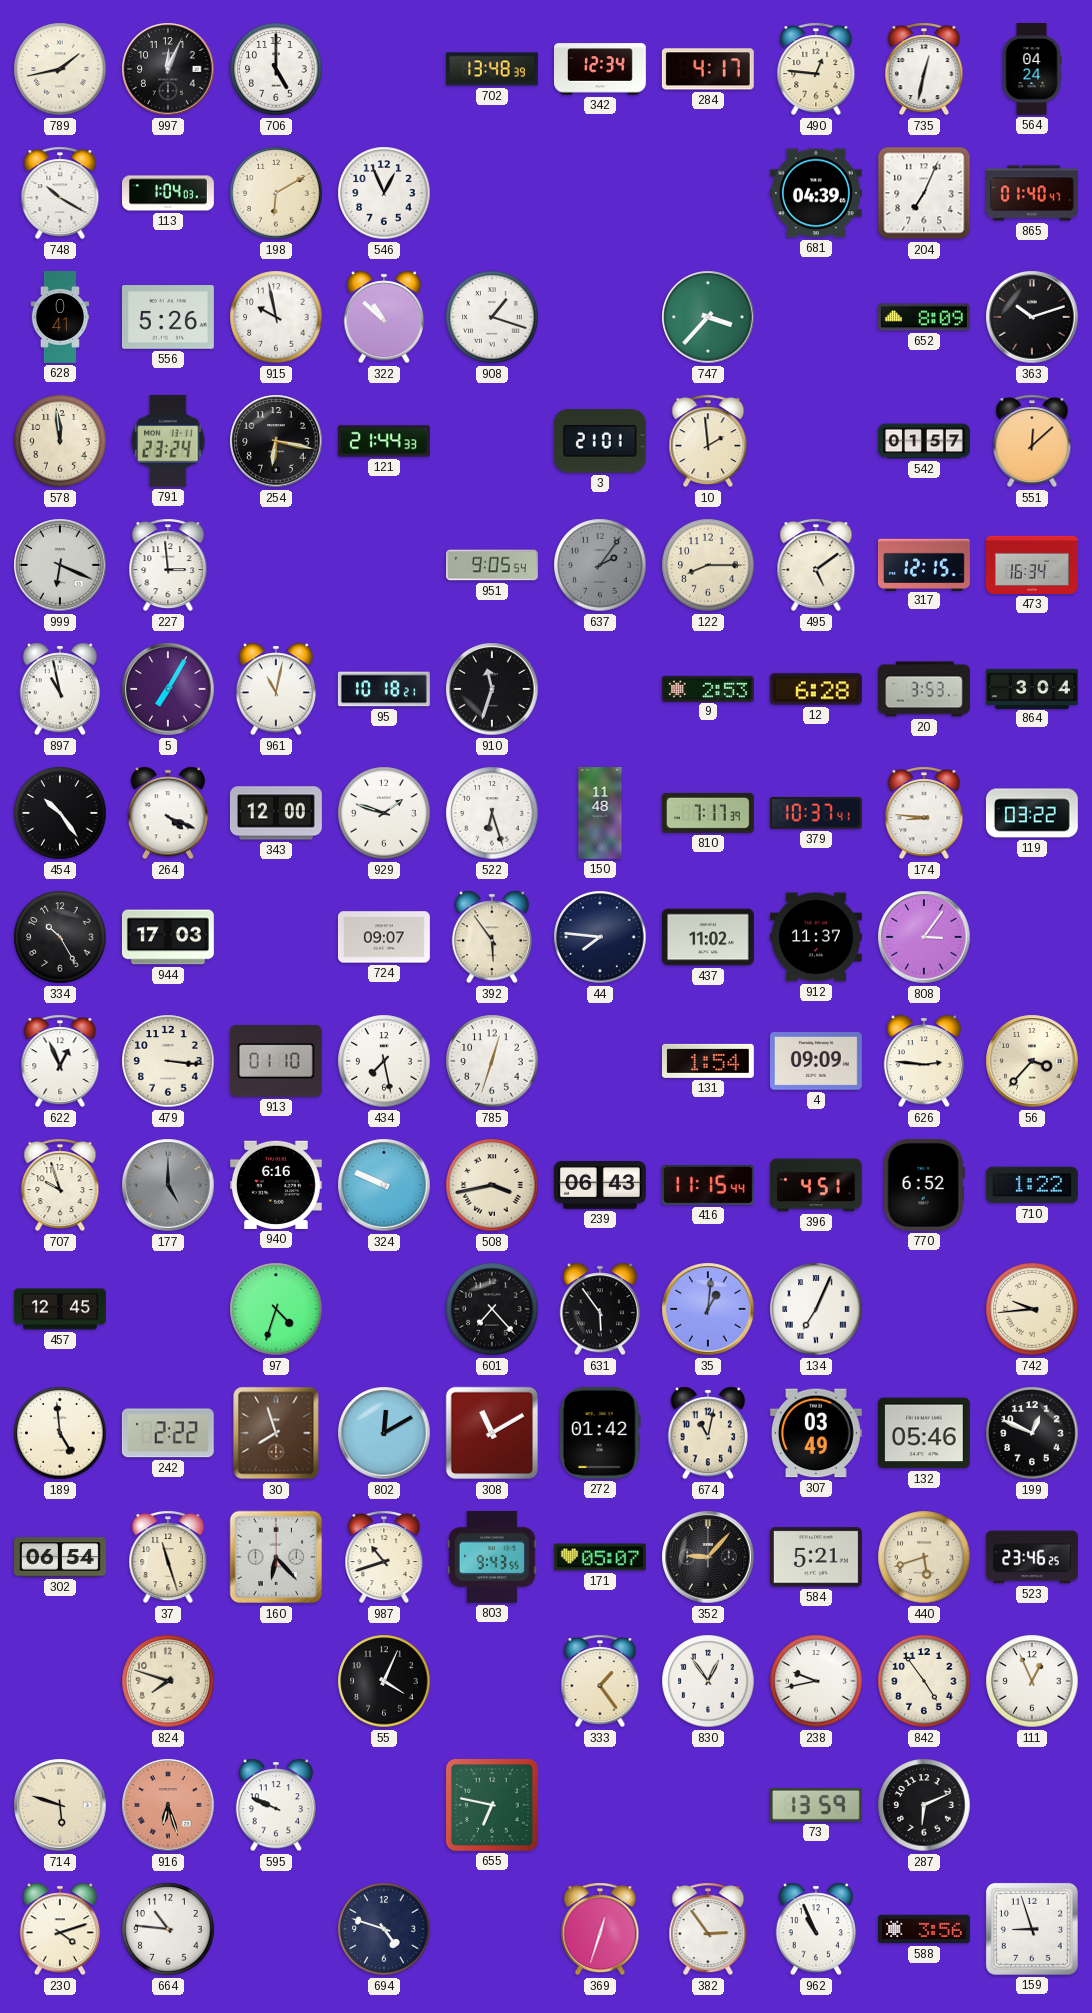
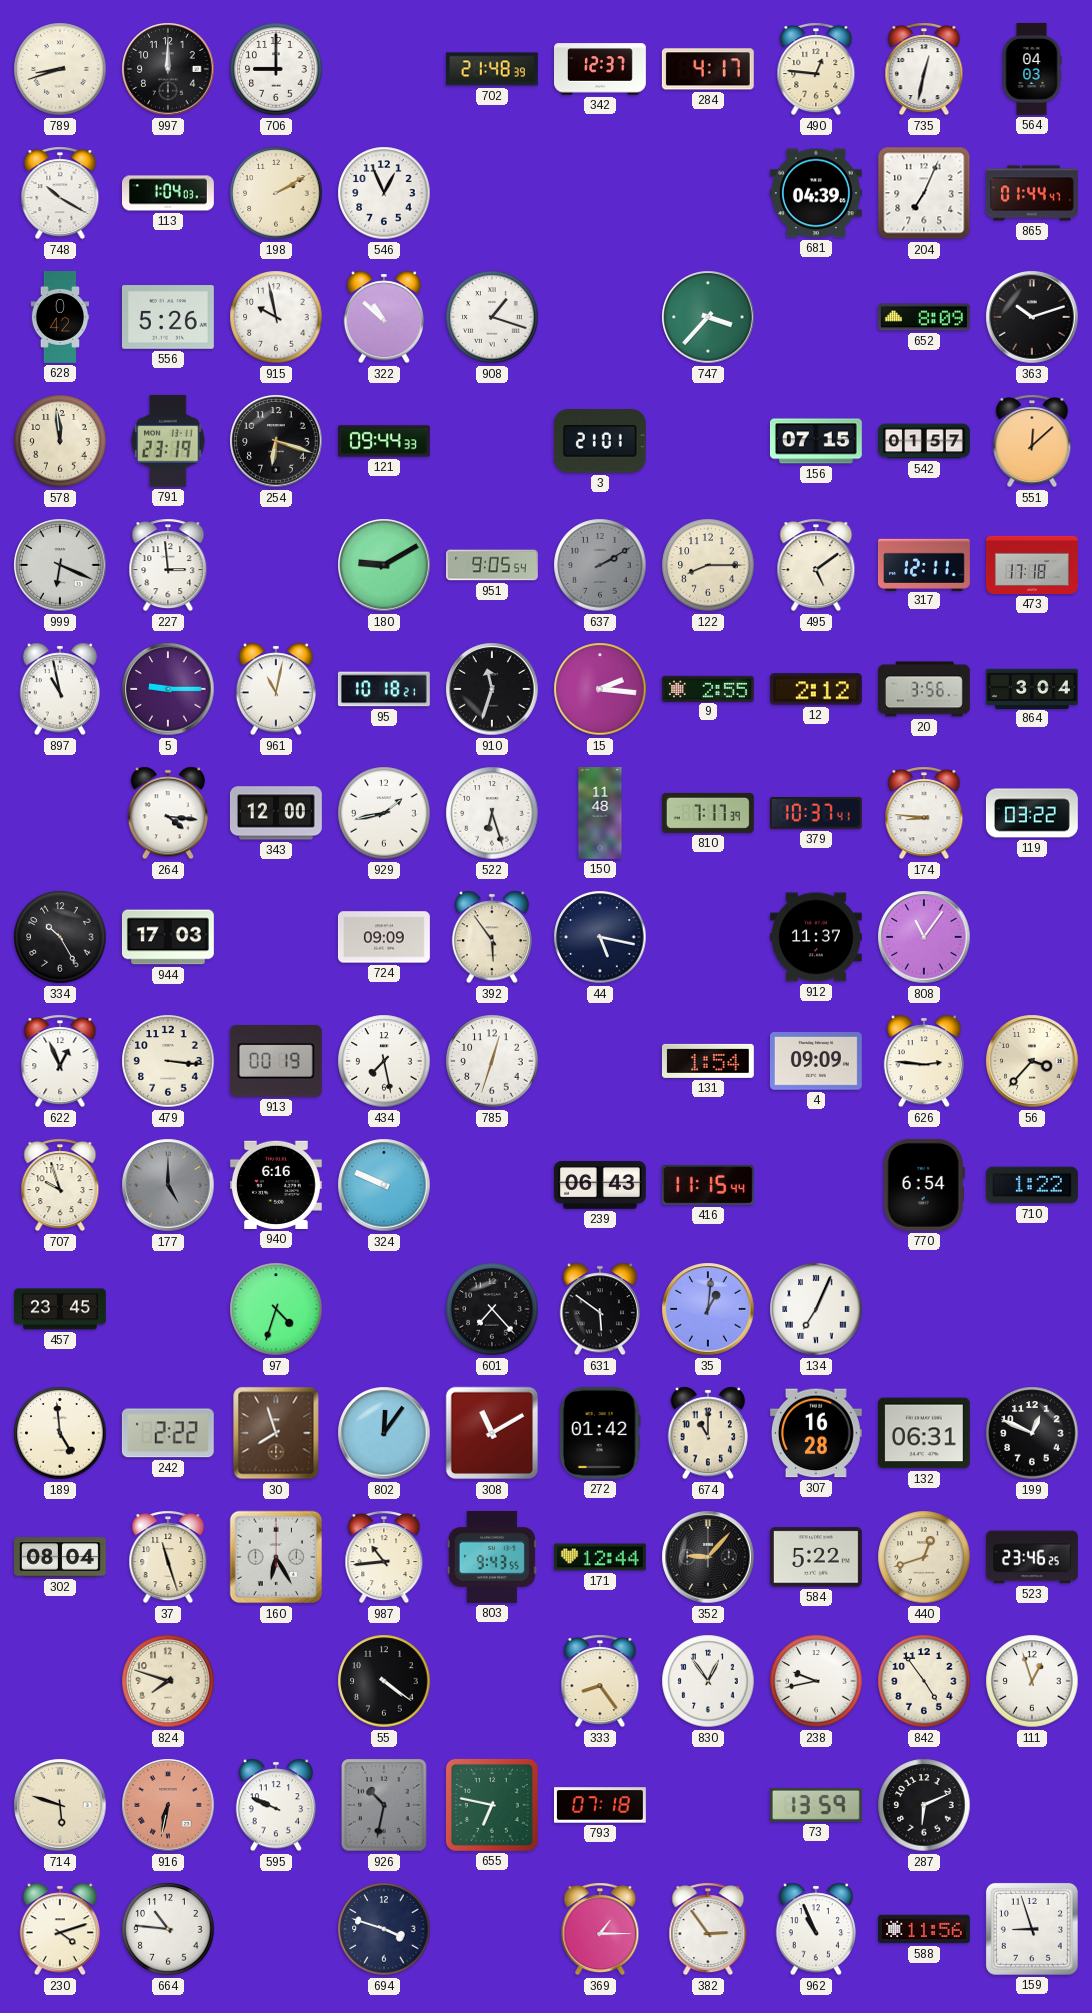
789: 1:43 -> 8:42
997: 12:04 -> 12:00
706: 5:00 -> 9:00
702: 13:48 -> 21:48
342: 12:34 -> 12:37
564: 04:24 -> 04:03
198: 6:10 -> 2:10
865: 01:40 -> 01:44
628: 0:41 -> 0:42
791: 23:24 -> 23:19
254: 6:17 -> 6:18
121: 21:44 -> 09:44
10: 1:59 -> none
156: none -> 07:15
180: none -> 9:10
637: 2:06 -> 2:10
317: 12:15 -> 12:11
473: 16:34 -> 17:18
5: 7:05 -> 9:15
15: none -> 2:16
9: 2:53 -> 2:55
12: 6:28 -> 2:12
20: 3:53 -> 3:56
454: 10:24 -> none
264: 4:19 -> 4:16
929: 1:48 -> 1:43
724: 09:07 -> 09:09
44: 7:46 -> 5:17
437: 11:02 -> none
808: 3:06 -> 11:06
913: 01:10 -> 00:19
508: 3:43 -> none
396: 4:51 -> none
770: 6:52 -> 6:54
457: 12:45 -> 23:45
631: 5:54 -> 5:51
742: 9:44 -> none
802: 12:10 -> 12:06
674: 11:02 -> 11:00
307: 03:49 -> 16:28
132: 05:46 -> 06:31
302: 06:54 -> 08:04
160: 6:23 -> 6:25
987: 10:42 -> 10:44
171: 05:07 -> 12:44
584: 5:21 -> 5:22
440: 5:42 -> 12:42
55: 4:04 -> 4:21
333: 1:24 -> 8:24
111: 12:56 -> 12:57
916: 6:27 -> 6:32
926: none -> 10:32
793: none -> 07:18
694: 4:48 -> 3:48
369: 12:33 -> 1:15
588: 3:56 -> 11:56
